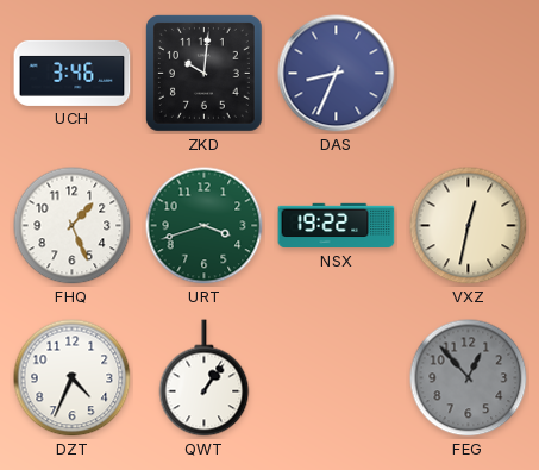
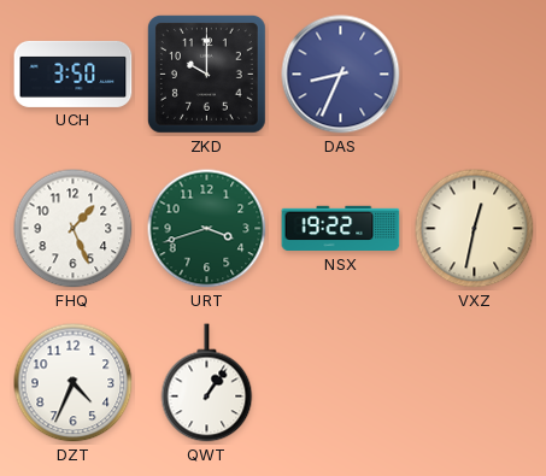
UCH: 3:46 -> 3:50
ZKD: 10:01 -> 10:00
FEG: 12:53 -> none
